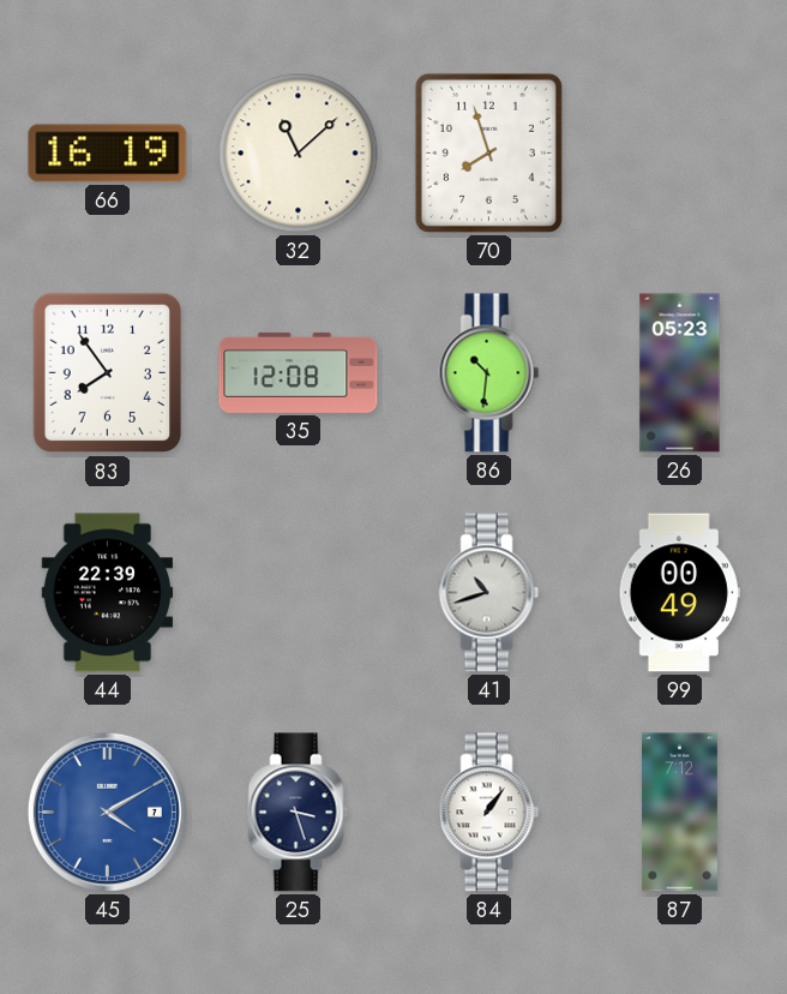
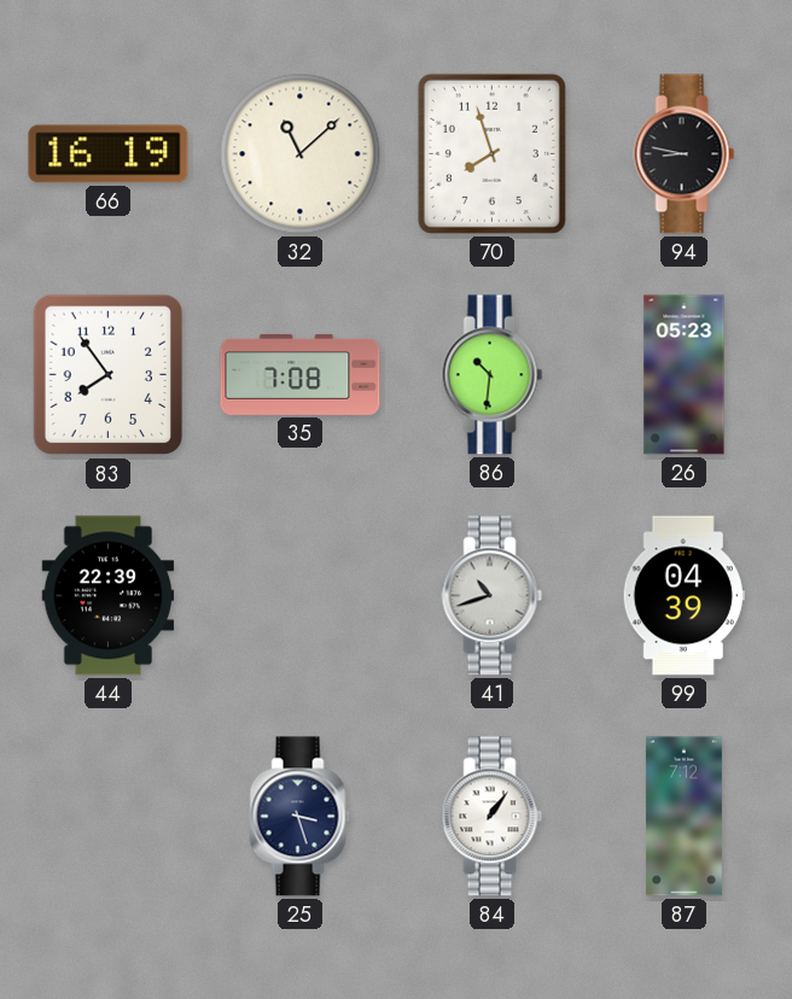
94: none -> 8:47
35: 12:08 -> 7:08
99: 00:49 -> 04:39
45: 4:10 -> none
